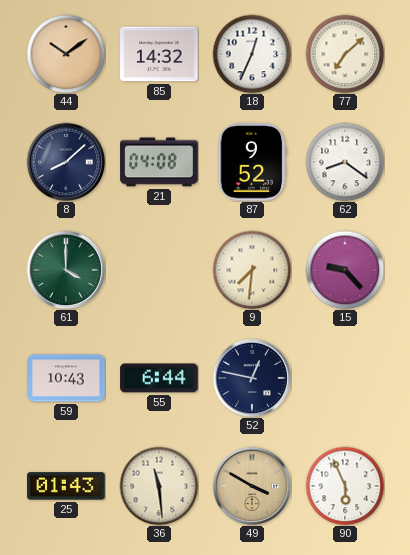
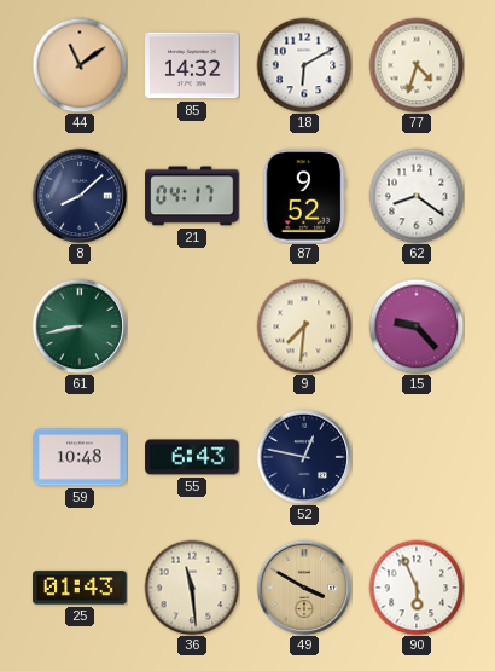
44: 10:09 -> 11:09
18: 12:34 -> 6:10
77: 7:08 -> 4:33
21: 04:08 -> 04:17
61: 4:00 -> 8:43
59: 10:43 -> 10:48
55: 6:44 -> 6:43
